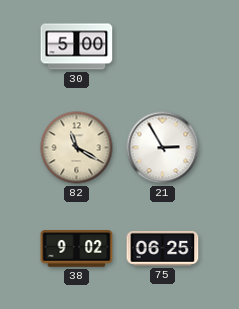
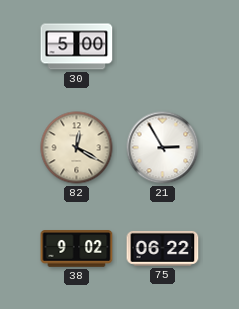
82: 11:20 -> 12:20
75: 06:25 -> 06:22
